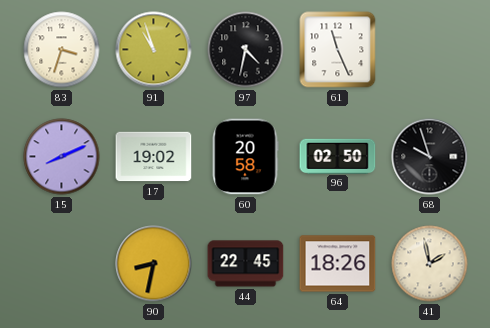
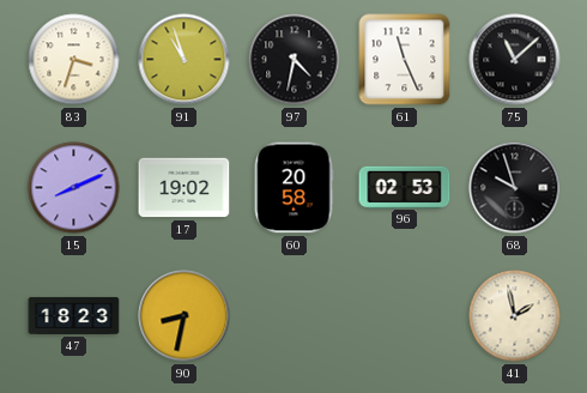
75: none -> 11:08
96: 02:50 -> 02:53
47: none -> 18:23
44: 22:45 -> none
64: 18:26 -> none
